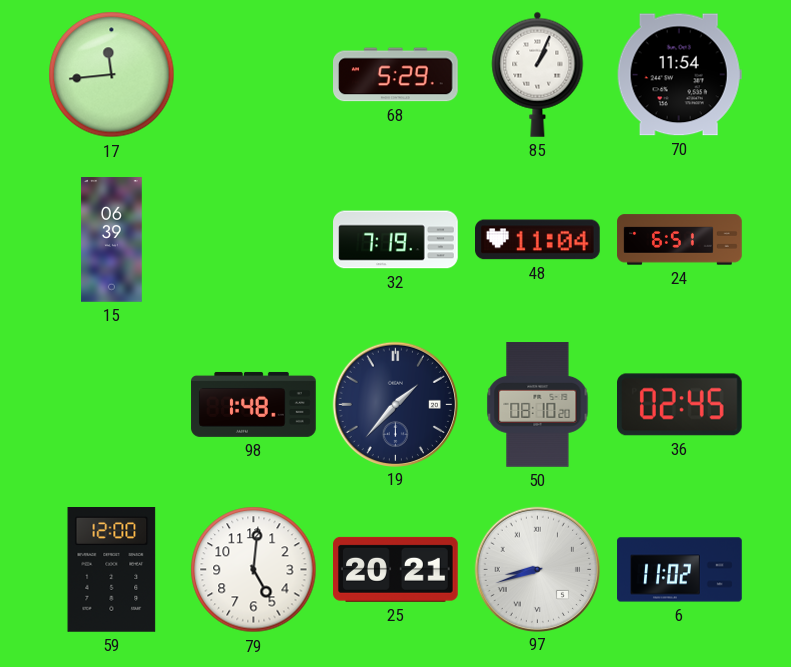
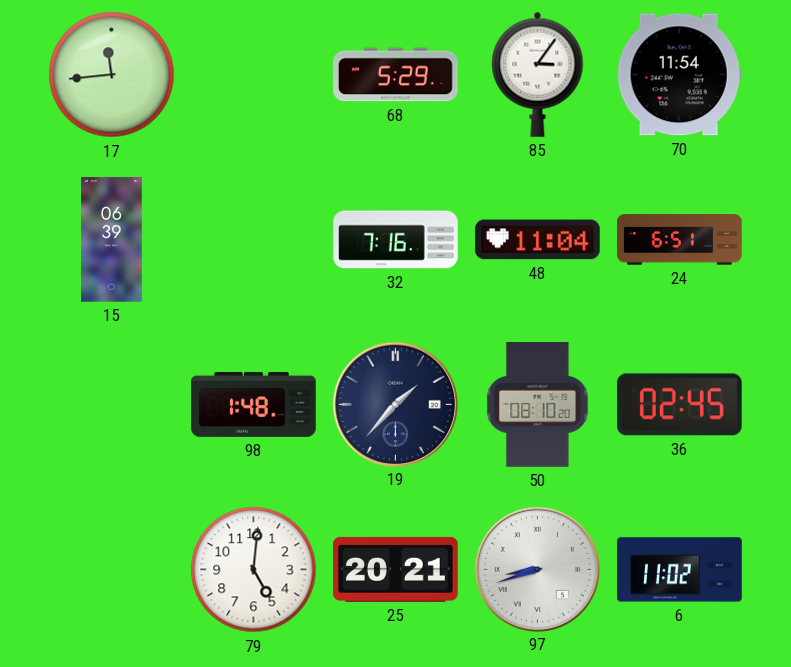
85: 1:04 -> 3:06
32: 7:19 -> 7:16
59: 12:00 -> none
